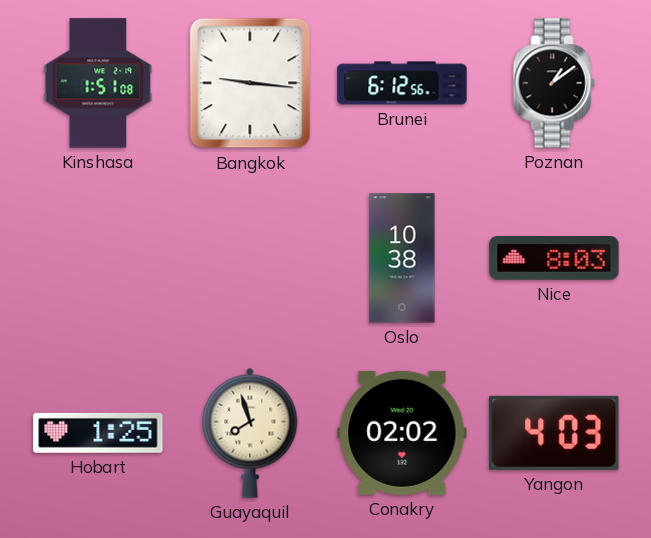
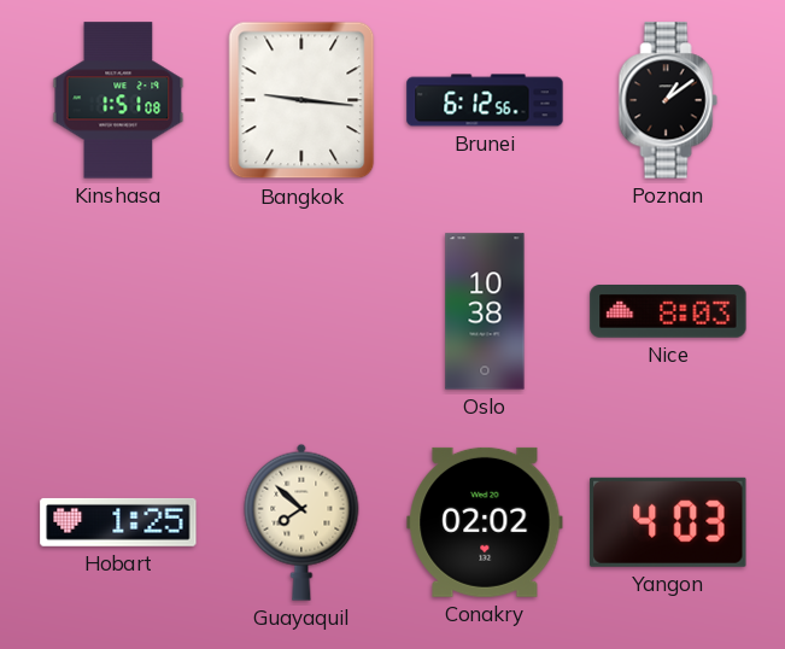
Guayaquil: 7:57 -> 7:52
